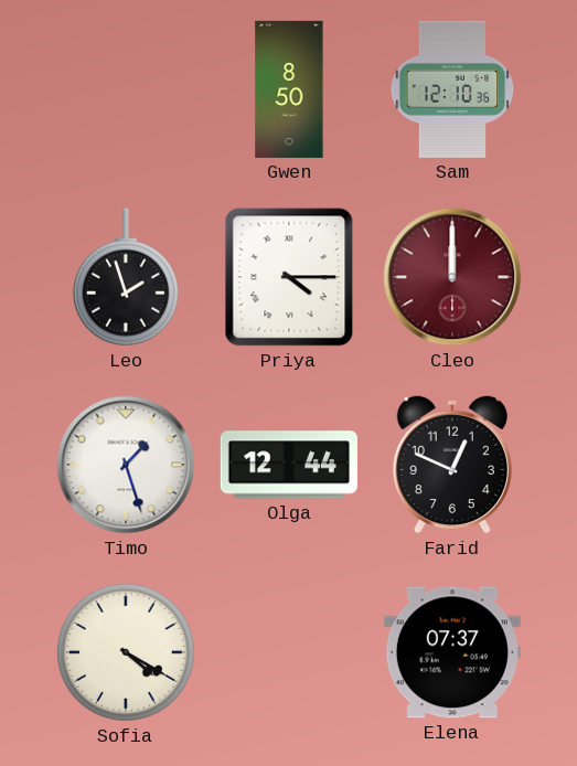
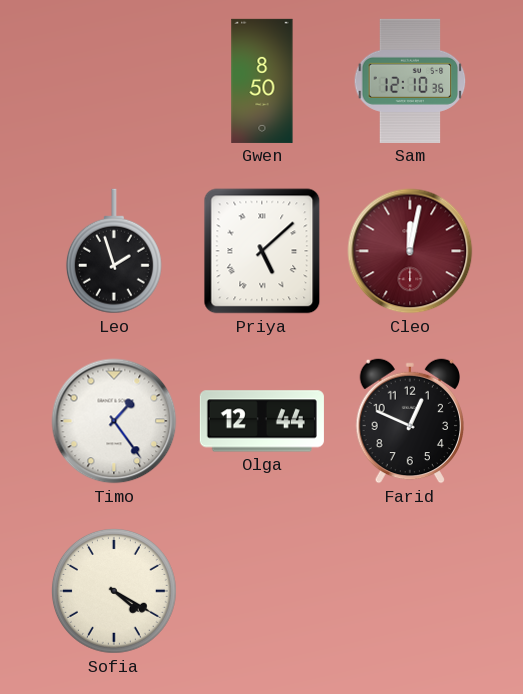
Priya: 4:15 -> 5:08
Cleo: 12:00 -> 12:02
Timo: 1:27 -> 1:24
Elena: 07:37 -> none
